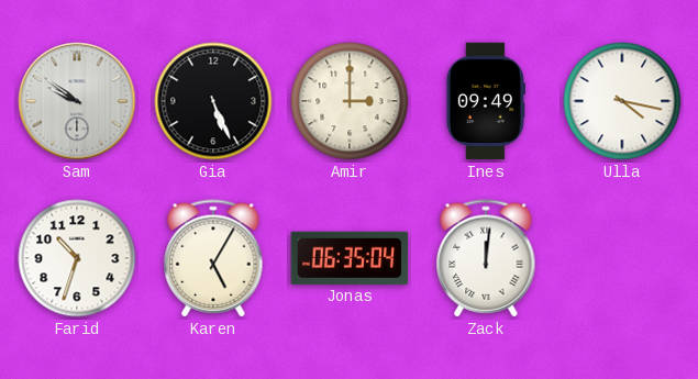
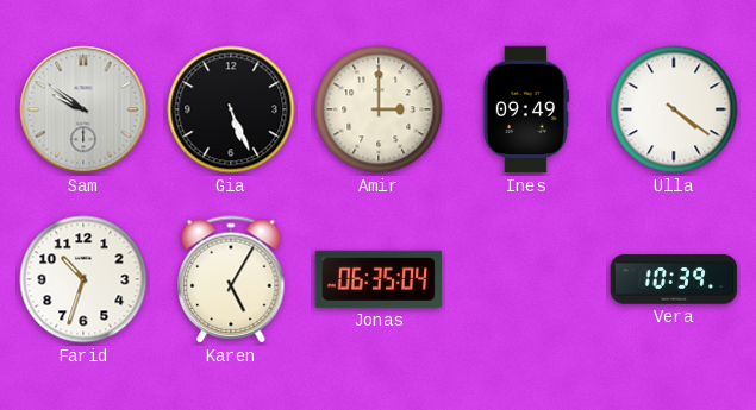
Ulla: 4:17 -> 4:21
Zack: 12:01 -> none
Vera: none -> 10:39
